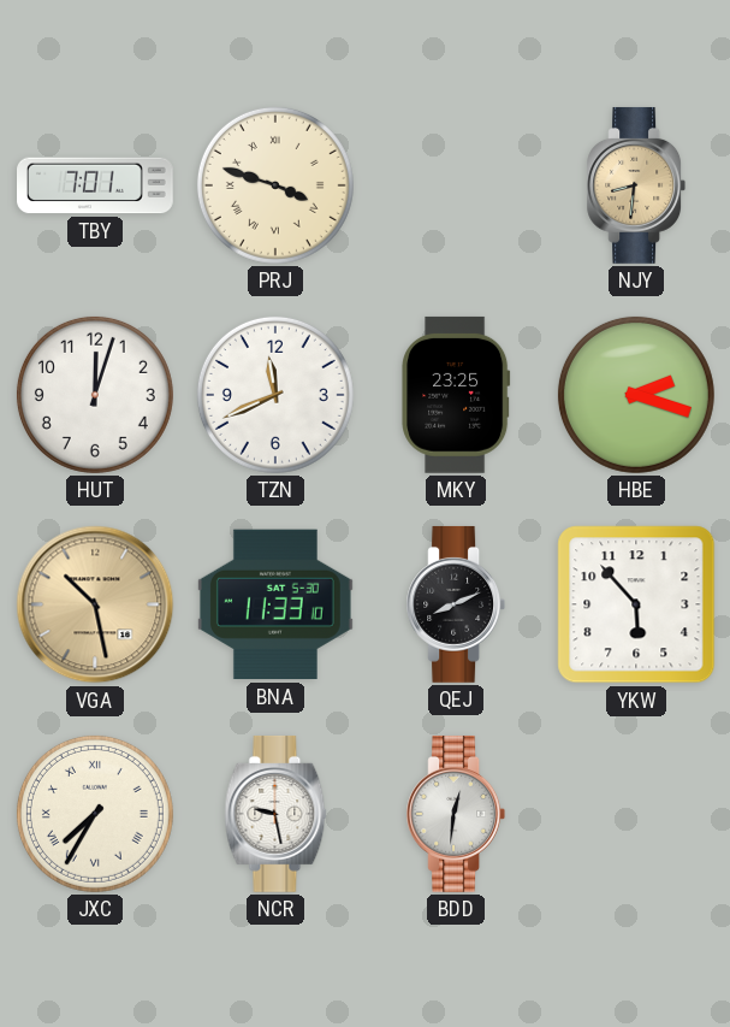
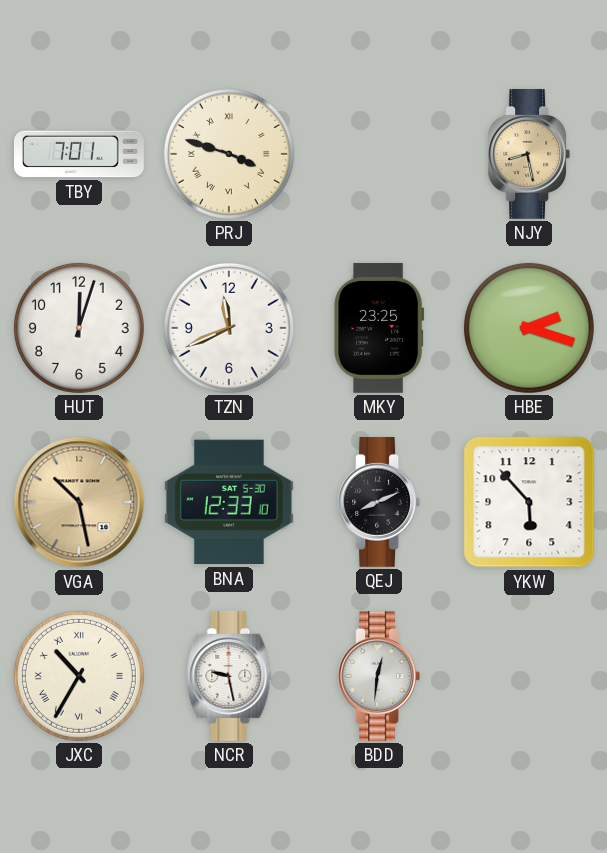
NJY: 8:31 -> 8:28
BNA: 11:33 -> 12:33
JXC: 7:35 -> 10:35
